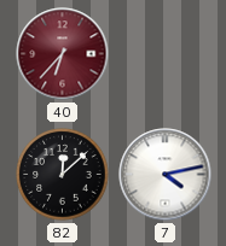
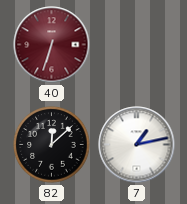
40: 6:37 -> 6:33
7: 4:13 -> 1:13
